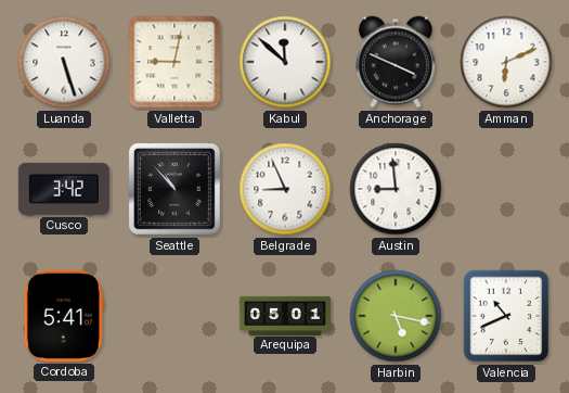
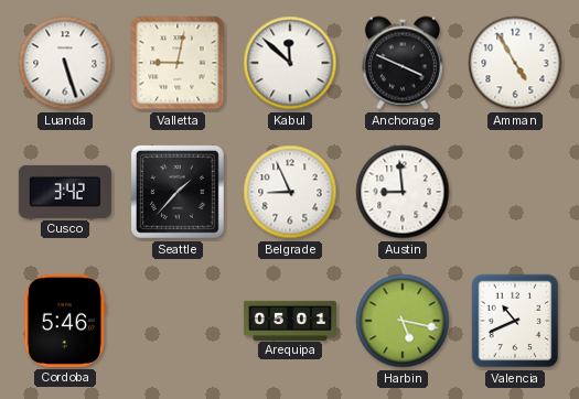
Amman: 6:11 -> 4:55
Seattle: 10:53 -> 1:37
Cordoba: 5:41 -> 5:46
